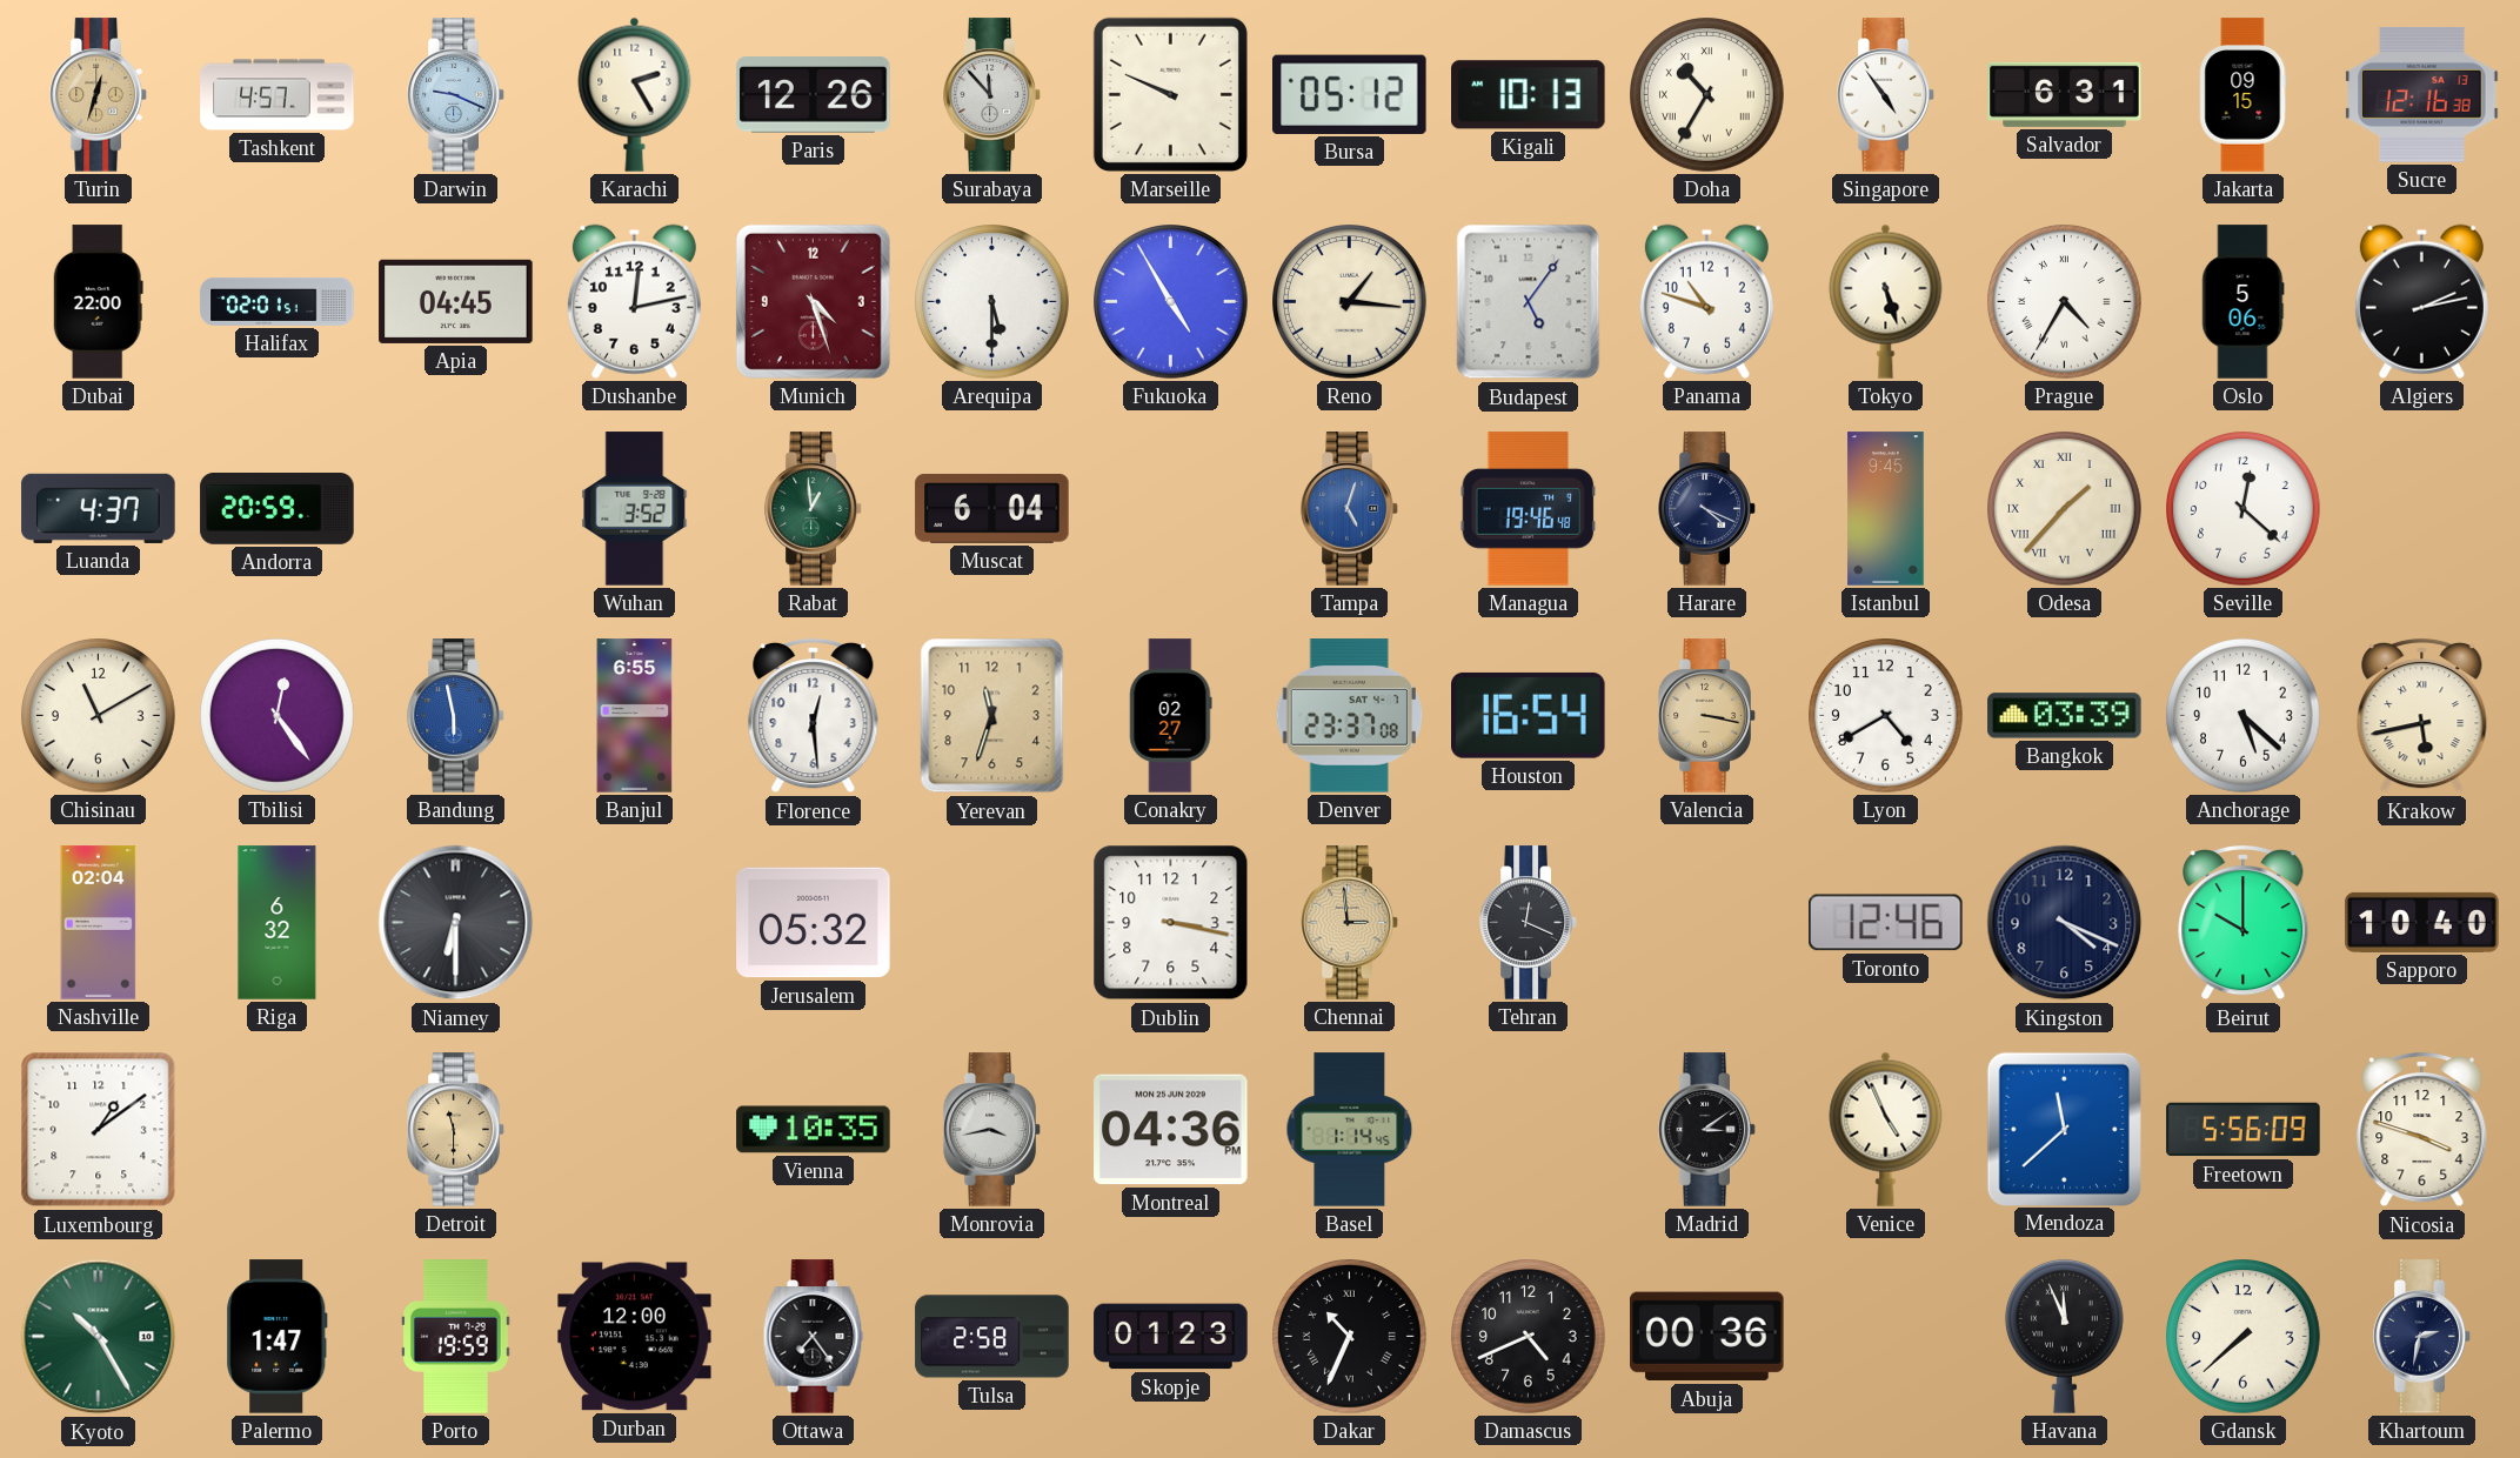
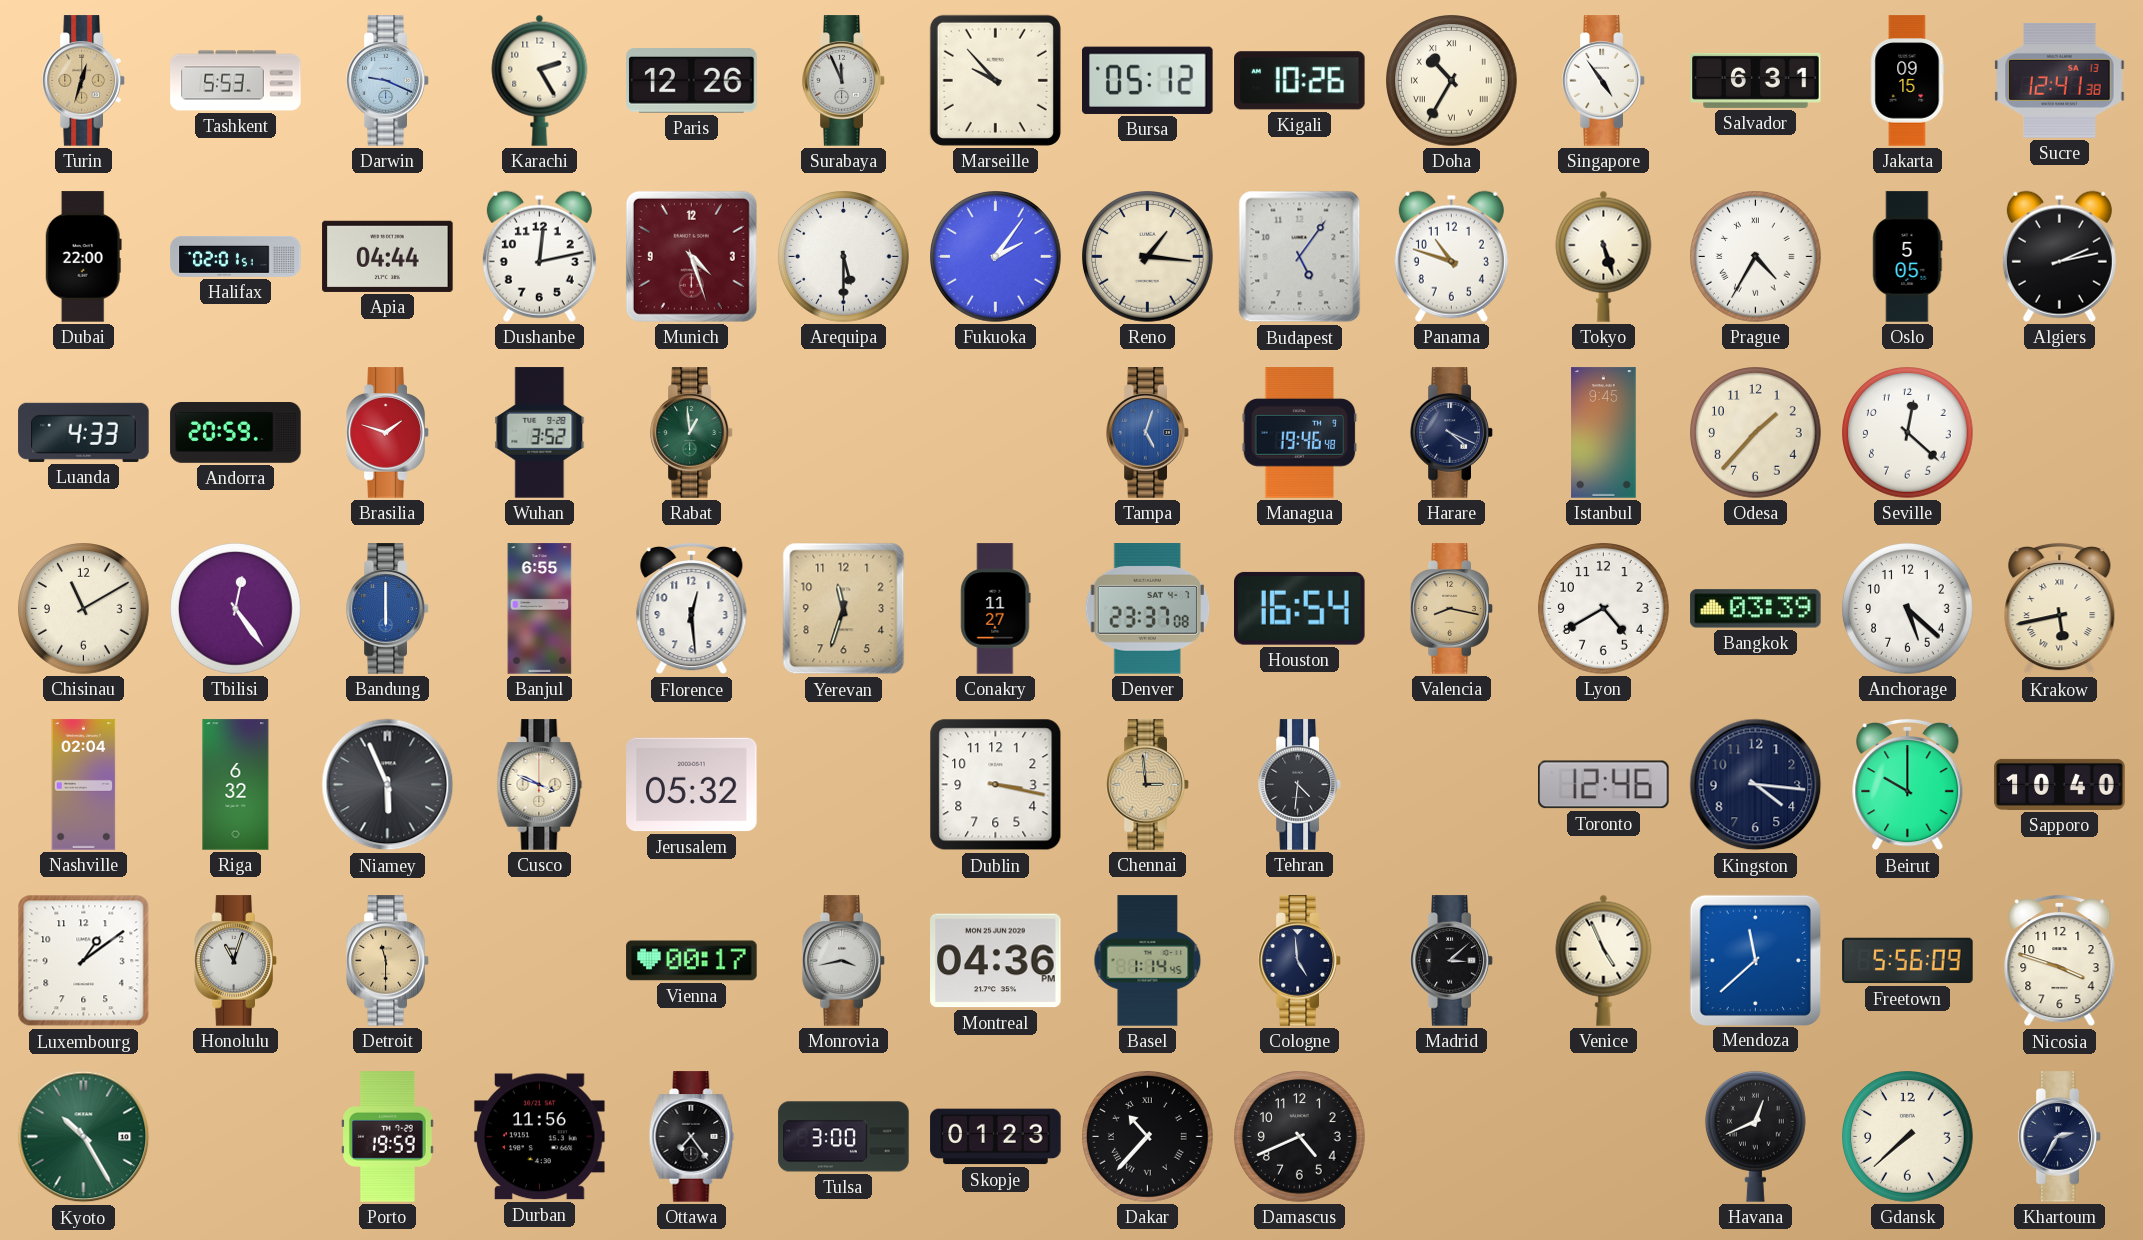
Tashkent: 4:57 -> 5:53
Surabaya: 11:53 -> 11:56
Marseille: 9:49 -> 9:53
Kigali: 10:13 -> 10:26
Sucre: 12:16 -> 12:41
Apia: 04:45 -> 04:44
Fukuoka: 4:55 -> 2:06
Oslo: 5:06 -> 5:05
Luanda: 4:37 -> 4:33
Brasilia: none -> 1:48
Muscat: 6:04 -> none
Odesa numerals: Roman -> Arabic
Bandung: 5:58 -> 6:00
Conakry: 02:27 -> 11:27
Valencia: 3:17 -> 8:17
Niamey: 6:30 -> 5:56
Cusco: none -> 3:49
Tehran: 12:19 -> 4:31
Kingston: 4:19 -> 4:16
Honolulu: none -> 11:03
Vienna: 10:35 -> 00:17
Cologne: none -> 4:59
Madrid: 3:09 -> 3:08
Palermo: 1:47 -> none
Durban: 12:00 -> 11:56
Tulsa: 2:58 -> 3:00
Dakar: 10:34 -> 10:37
Abuja: 00:36 -> none
Havana: 11:56 -> 12:41
Khartoum: 2:32 -> 2:35
